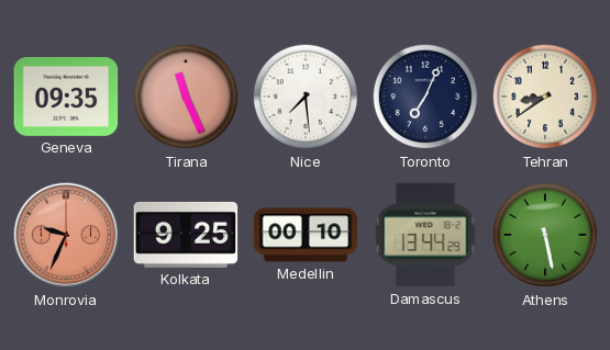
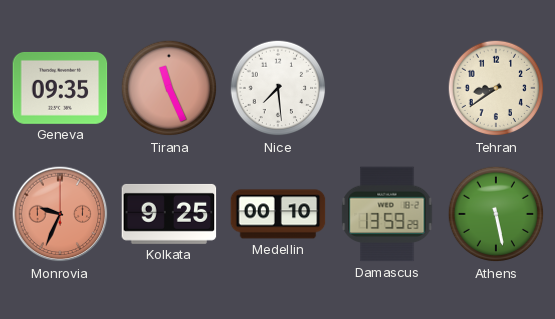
Toronto: 7:04 -> none
Damascus: 13:44 -> 13:59
